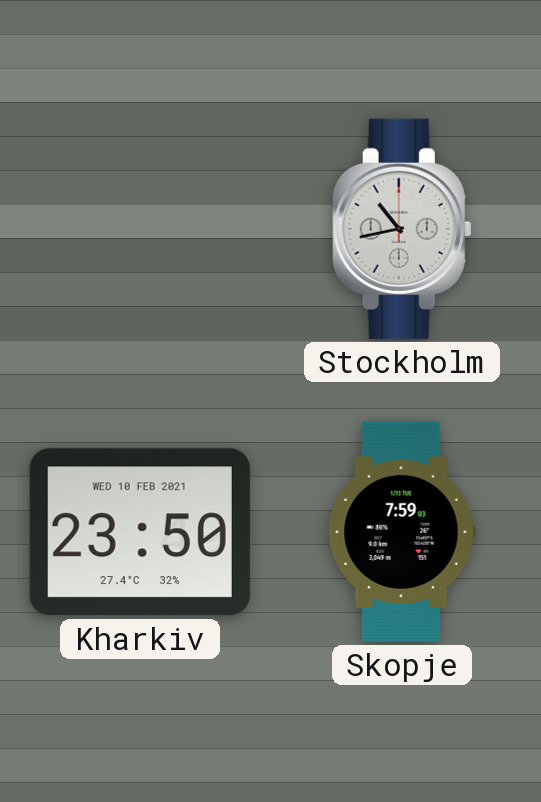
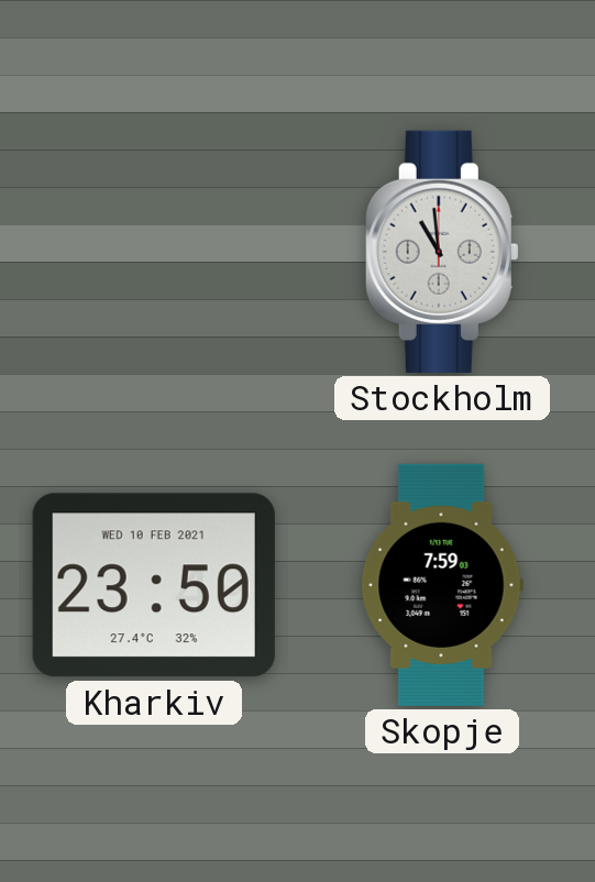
Stockholm: 10:43 -> 10:59
